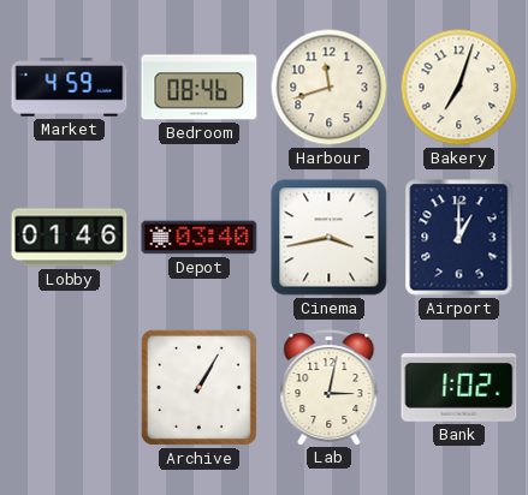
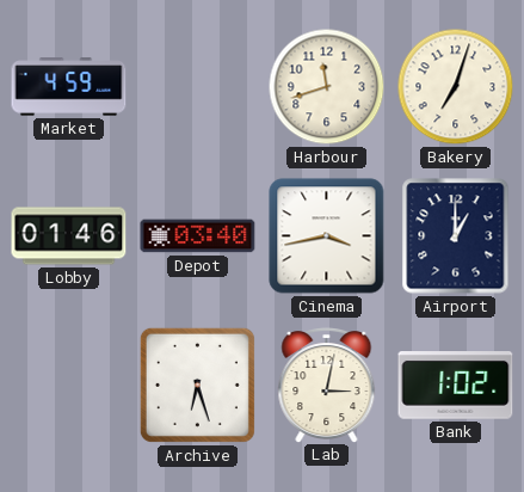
Bedroom: 08:46 -> none
Archive: 1:05 -> 6:27
